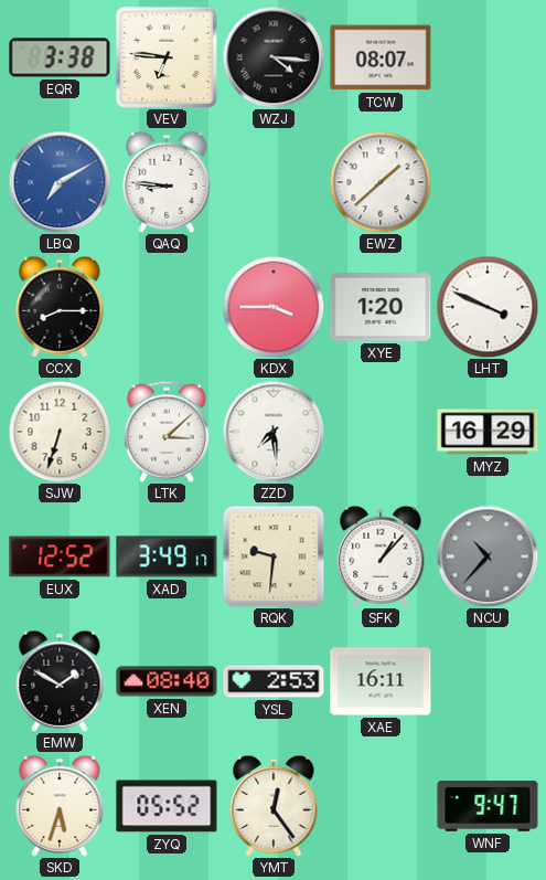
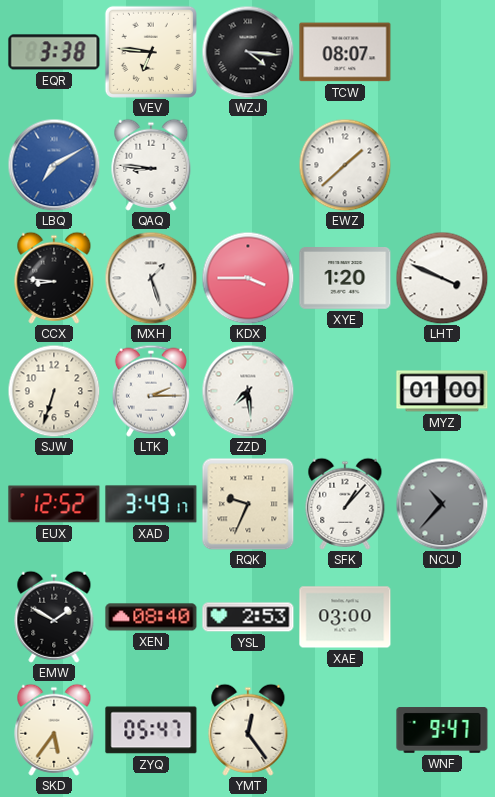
CCX: 8:15 -> 8:46
MXH: none -> 1:27
LTK: 3:08 -> 2:15
MYZ: 16:29 -> 01:00
RQK: 9:31 -> 9:34
XAE: 16:11 -> 03:00
SKD: 5:33 -> 5:36
ZYQ: 05:52 -> 05:47
